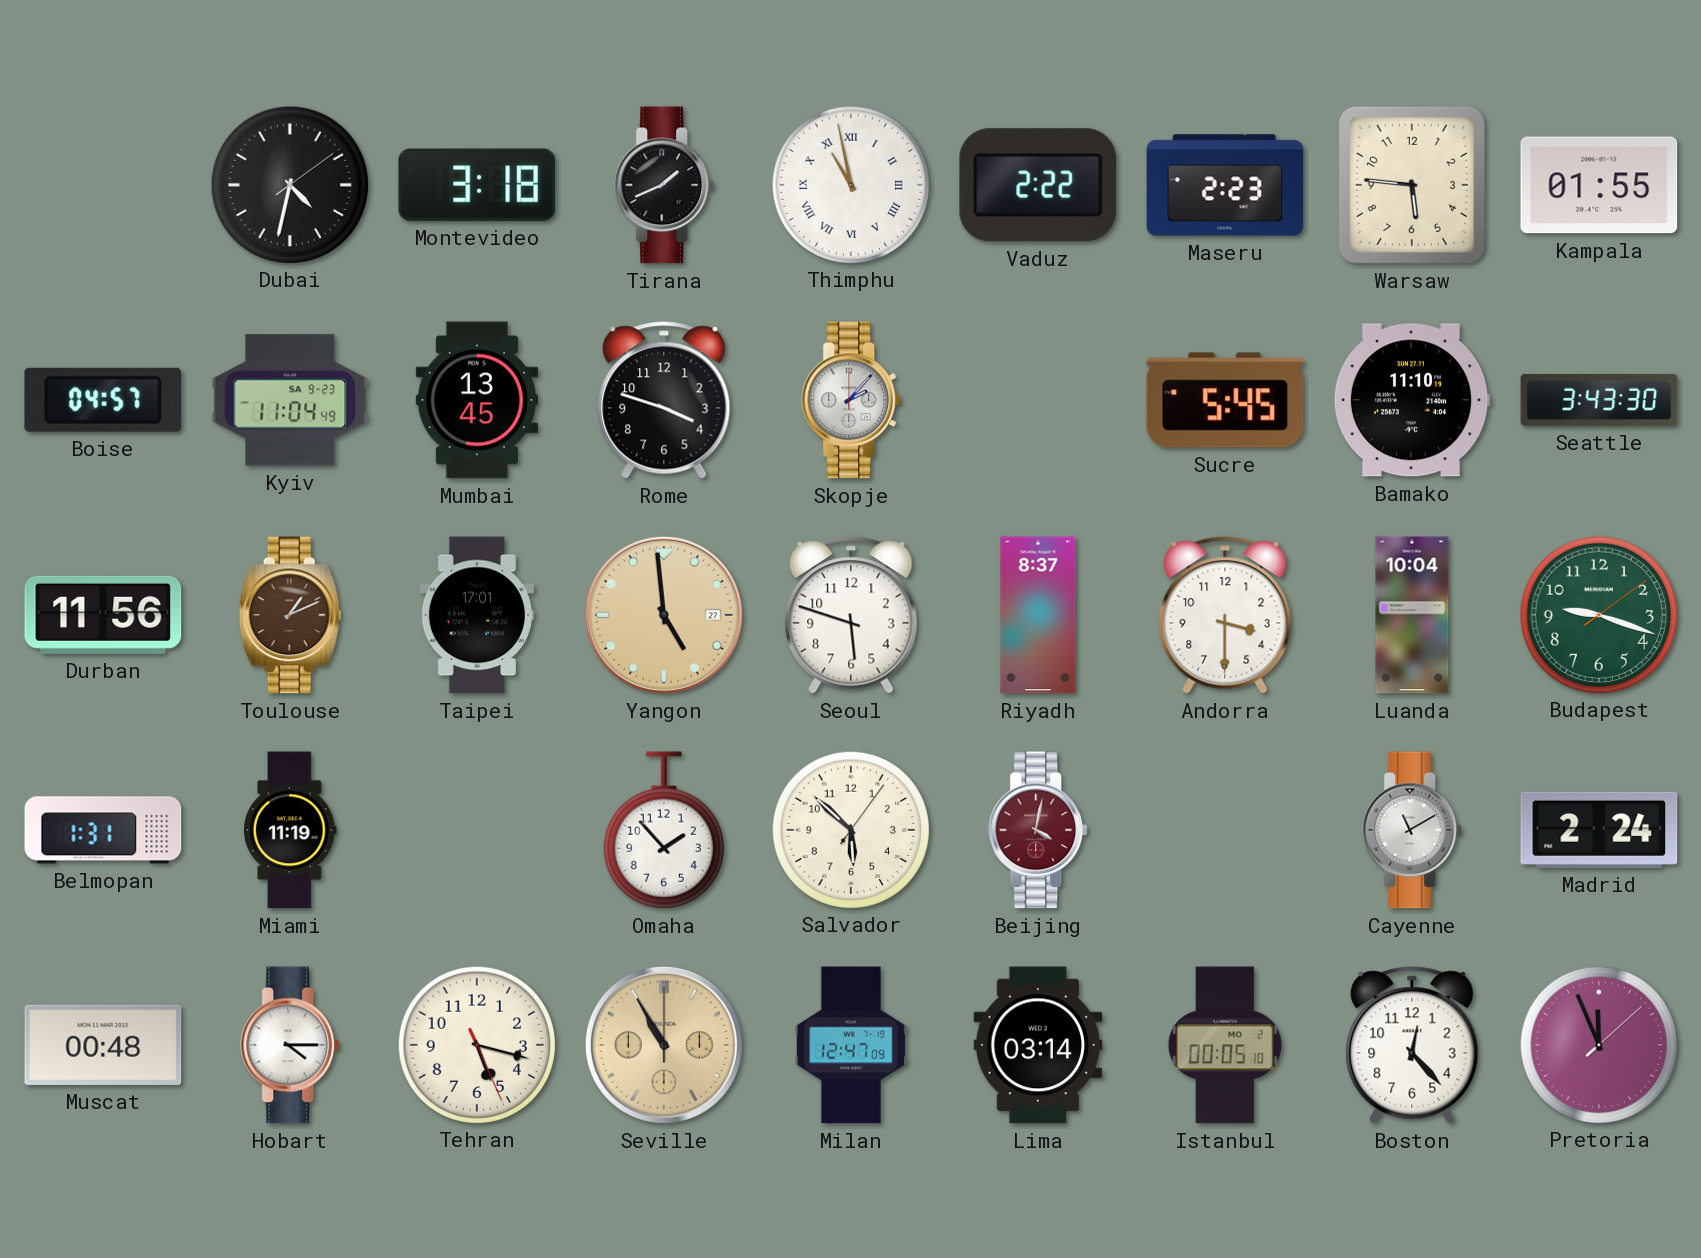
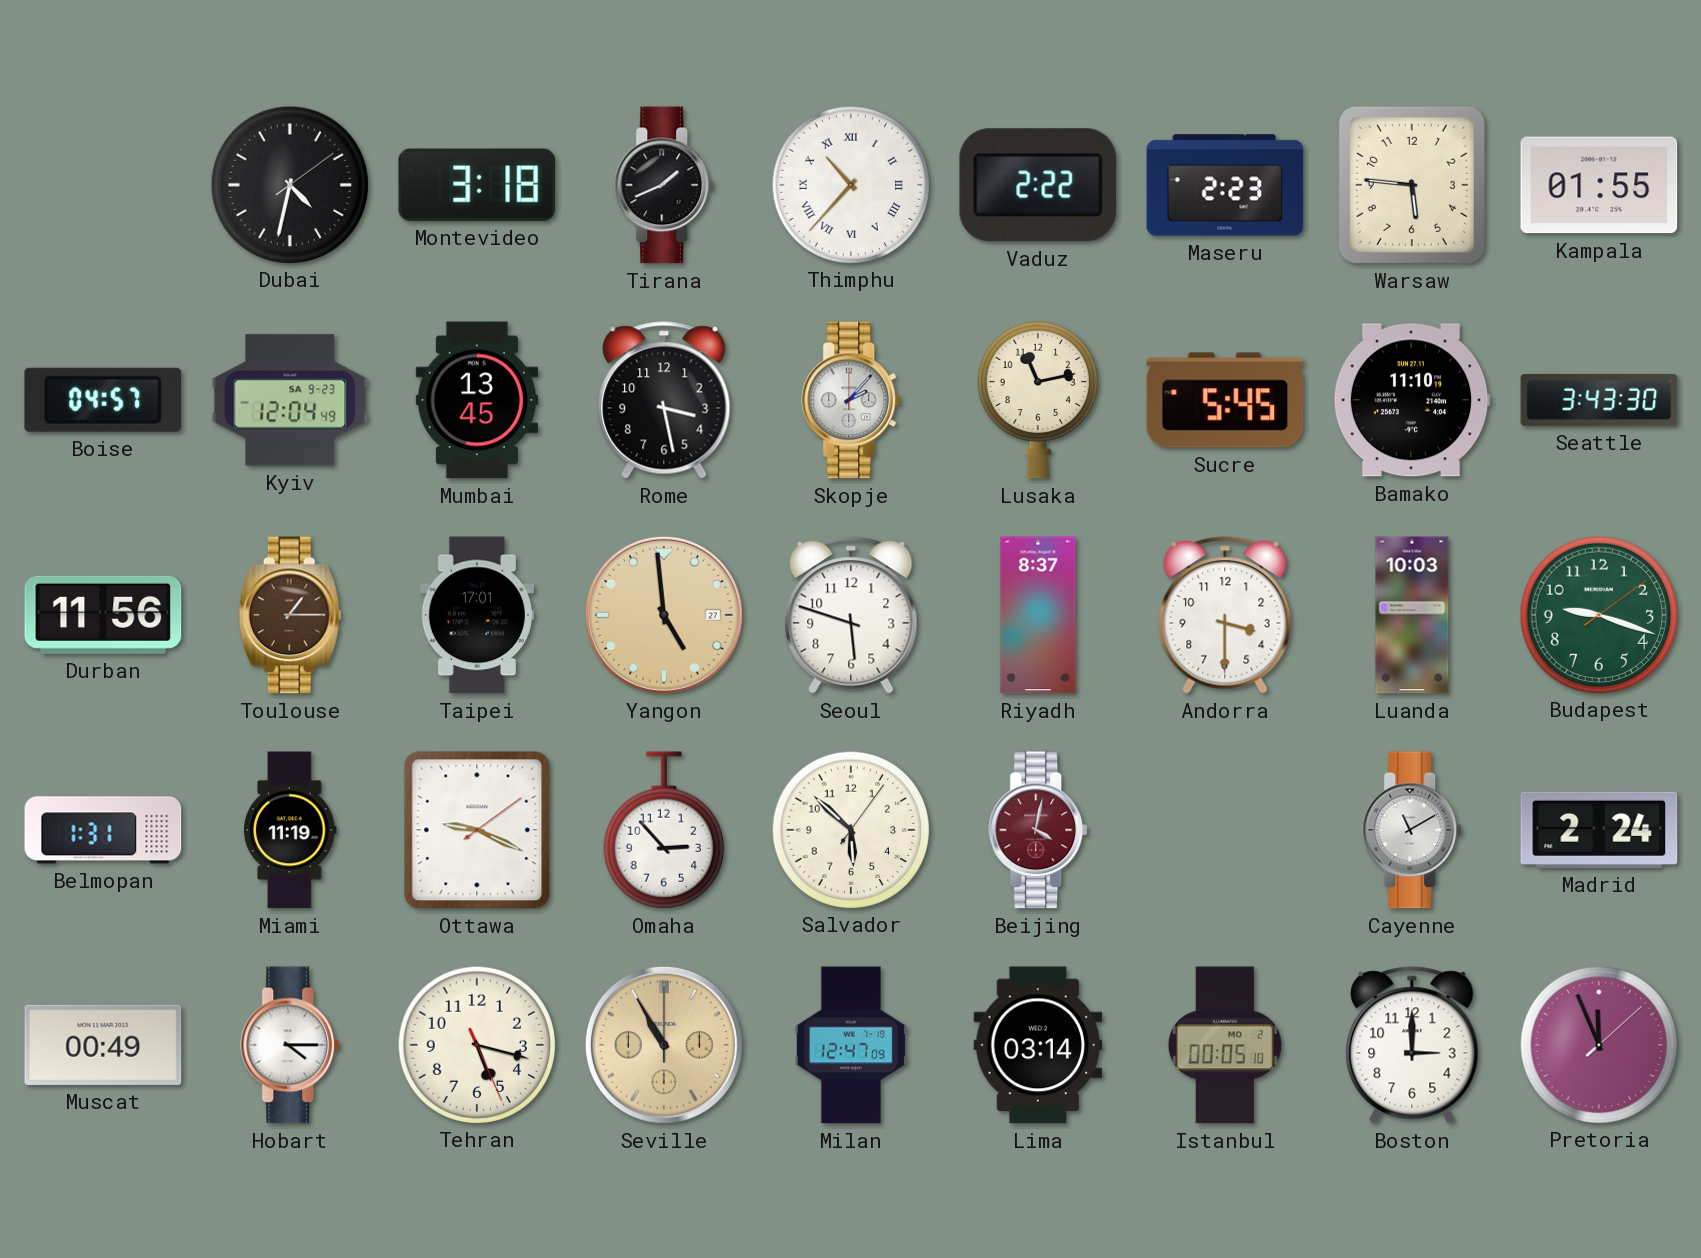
Thimphu: 10:58 -> 10:37
Kyiv: 11:04 -> 12:04
Rome: 3:48 -> 3:28
Lusaka: none -> 11:13
Toulouse: 1:11 -> 1:15
Luanda: 10:04 -> 10:03
Ottawa: none -> 9:19
Omaha: 1:53 -> 2:53
Muscat: 00:48 -> 00:49
Boston: 12:23 -> 3:00
